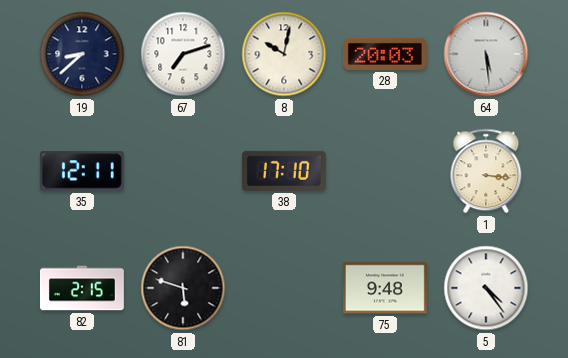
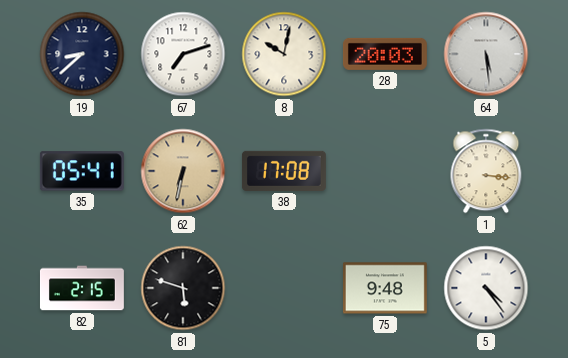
35: 12:11 -> 05:41
62: none -> 6:32
38: 17:10 -> 17:08
